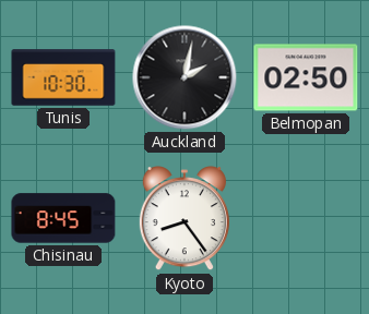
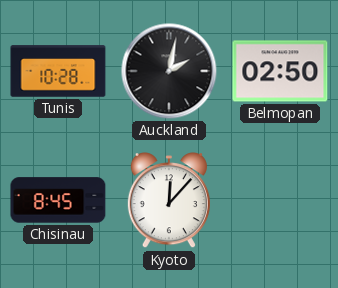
Tunis: 10:30 -> 10:28
Kyoto: 8:24 -> 12:07
